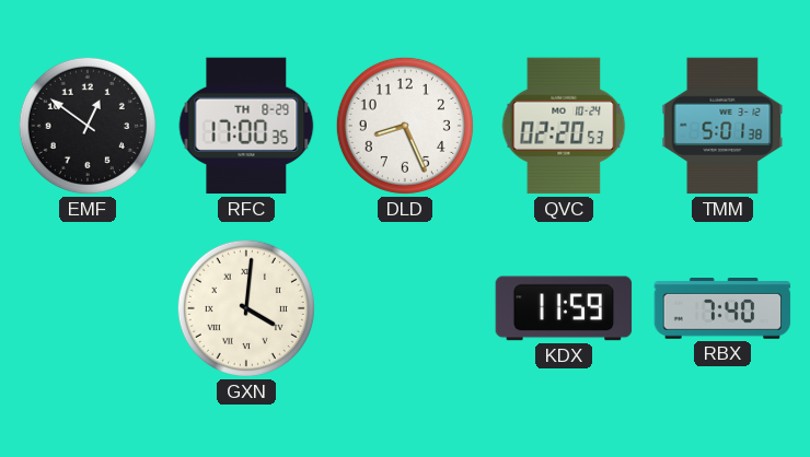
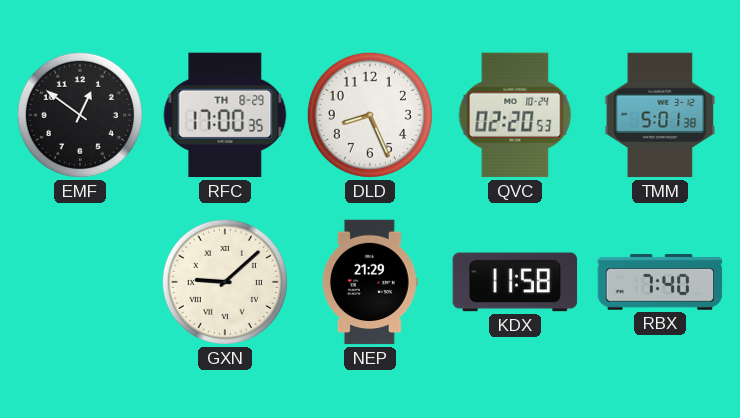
GXN: 4:01 -> 9:08
NEP: none -> 21:29
KDX: 11:59 -> 11:58
